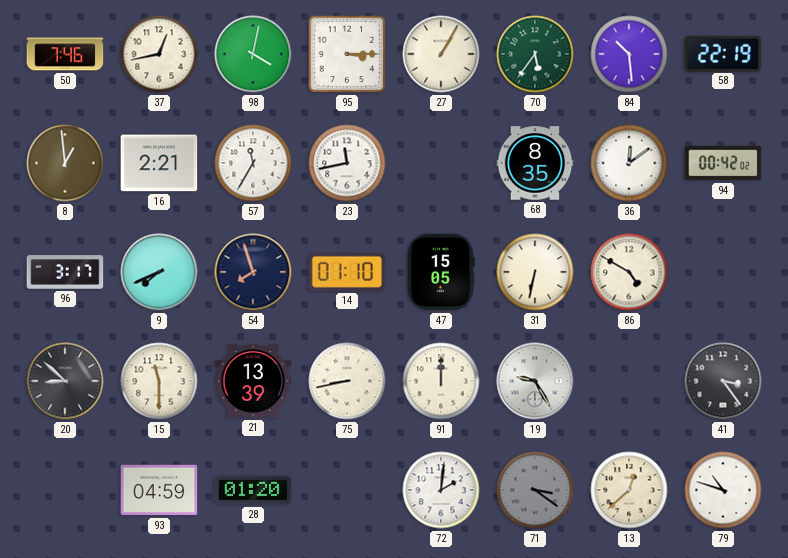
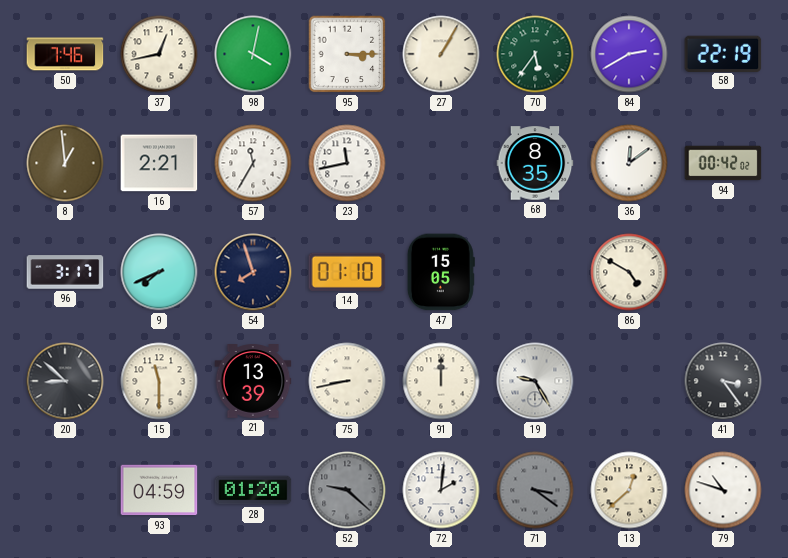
84: 10:29 -> 2:40
31: 6:32 -> none
52: none -> 9:22
